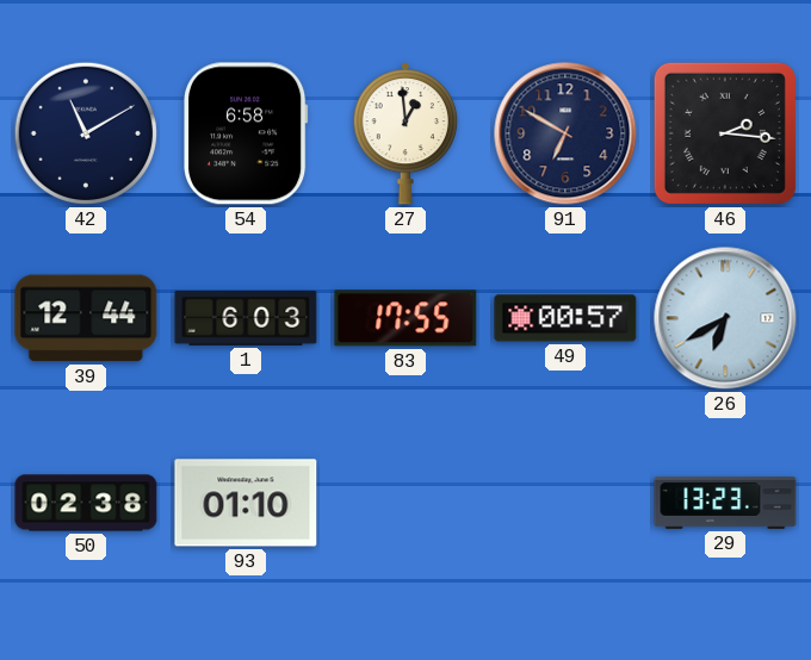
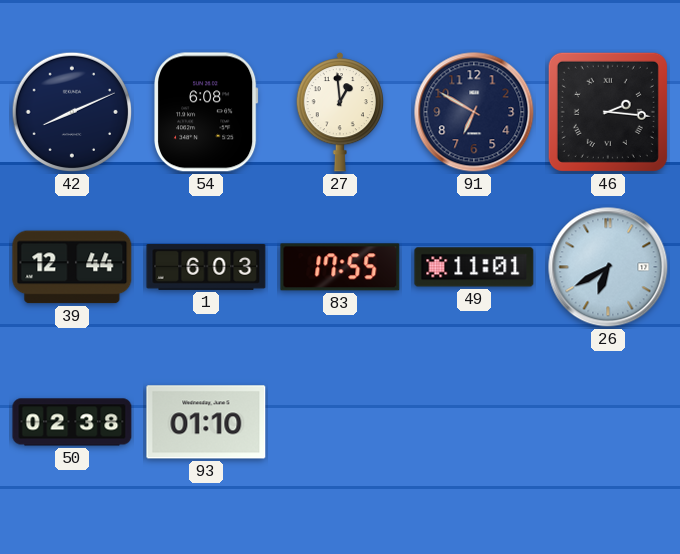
42: 11:10 -> 8:11
54: 6:58 -> 6:08
49: 00:57 -> 11:01
29: 13:23 -> none
